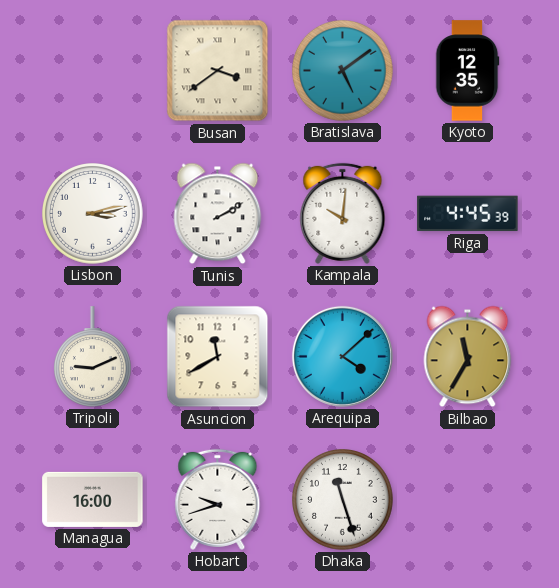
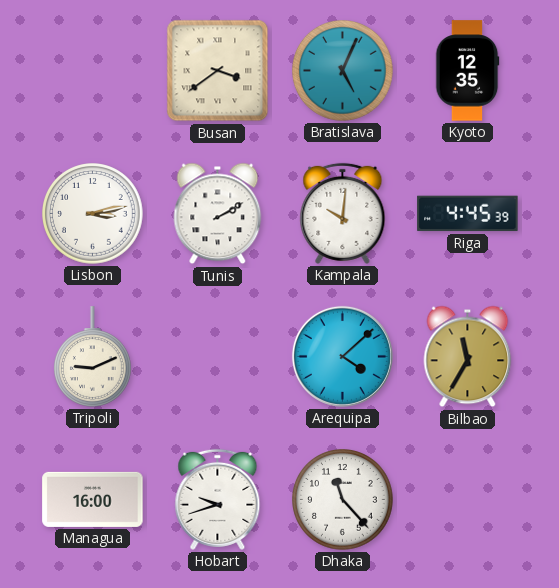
Bratislava: 5:09 -> 5:04
Asuncion: 11:40 -> none
Dhaka: 11:27 -> 11:23
